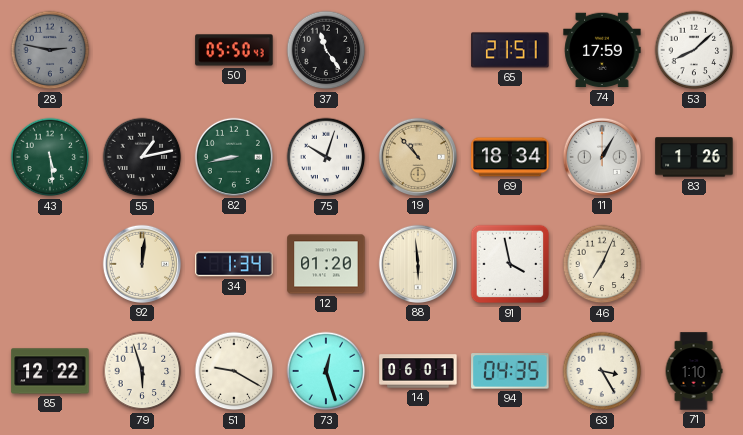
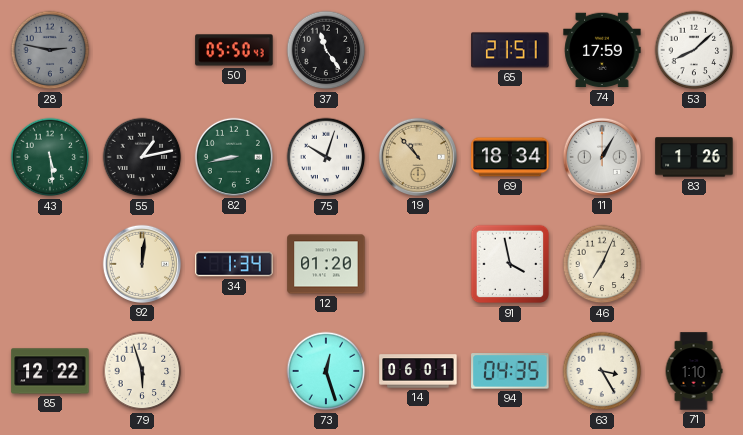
88: 5:59 -> none
51: 9:20 -> none
